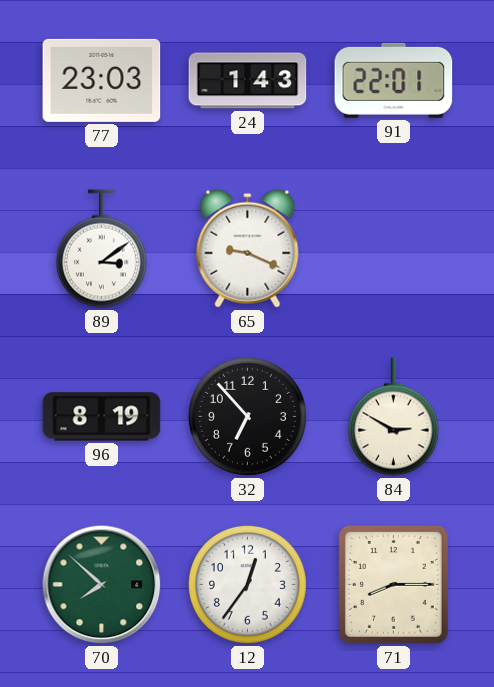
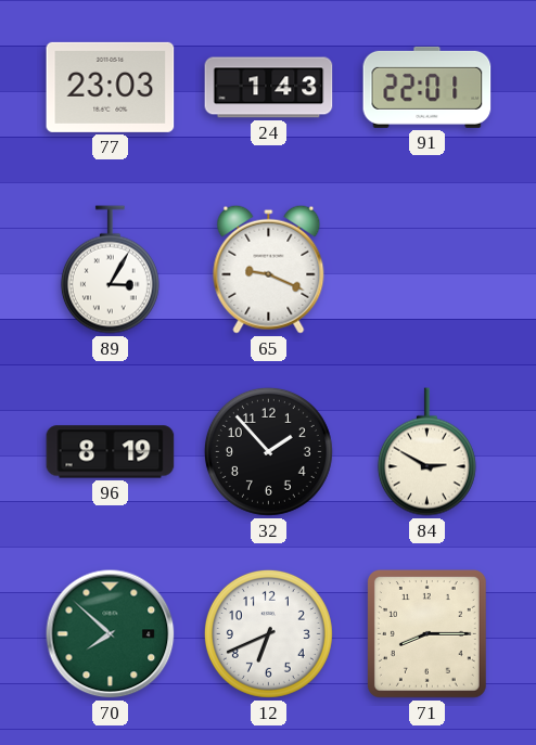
89: 3:09 -> 3:05
32: 6:53 -> 1:53
12: 12:36 -> 6:41
